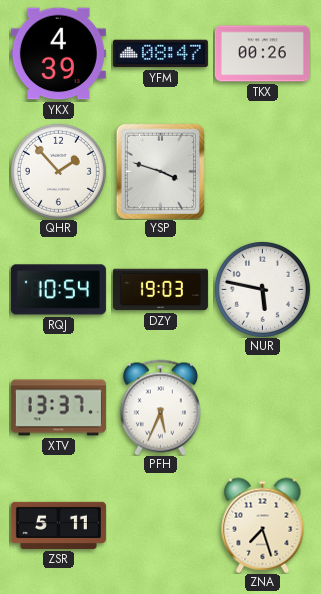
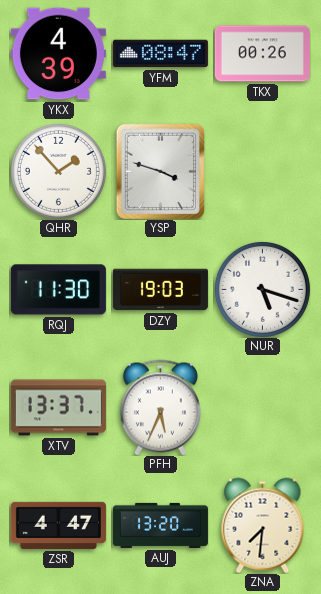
RQJ: 10:54 -> 11:30
NUR: 5:47 -> 5:18
ZSR: 5:11 -> 4:47
AUJ: none -> 13:20
ZNA: 7:27 -> 7:31
